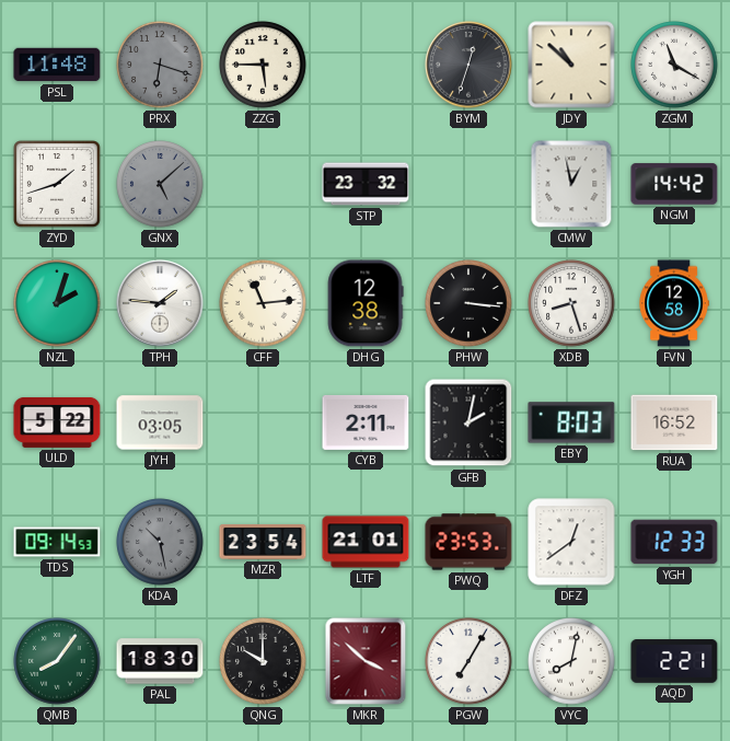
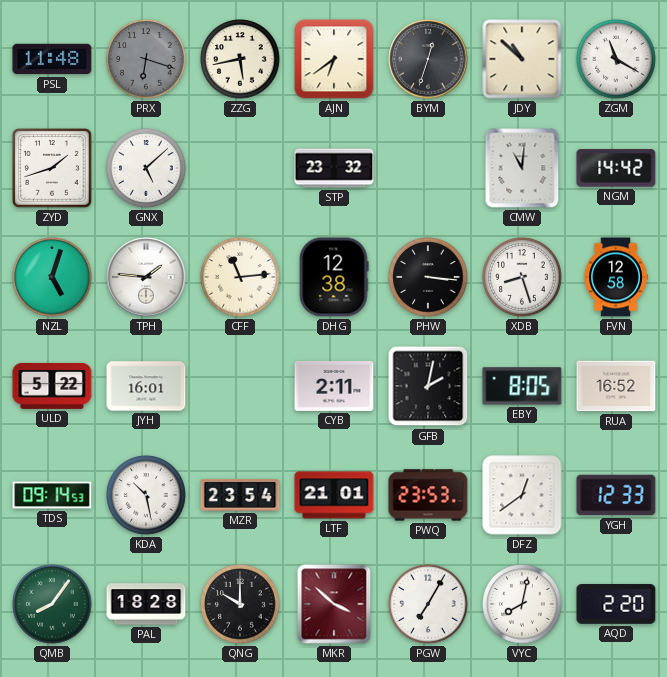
ZZG: 5:45 -> 5:43
AJN: none -> 6:39
GNX dial: grey -> white
CMW: 12:58 -> 11:01
NZL: 2:03 -> 5:03
JYH: 03:05 -> 16:01
EBY: 8:03 -> 8:05
KDA dial: grey -> white
PAL: 18:30 -> 18:28
AQD: 2:21 -> 2:20
